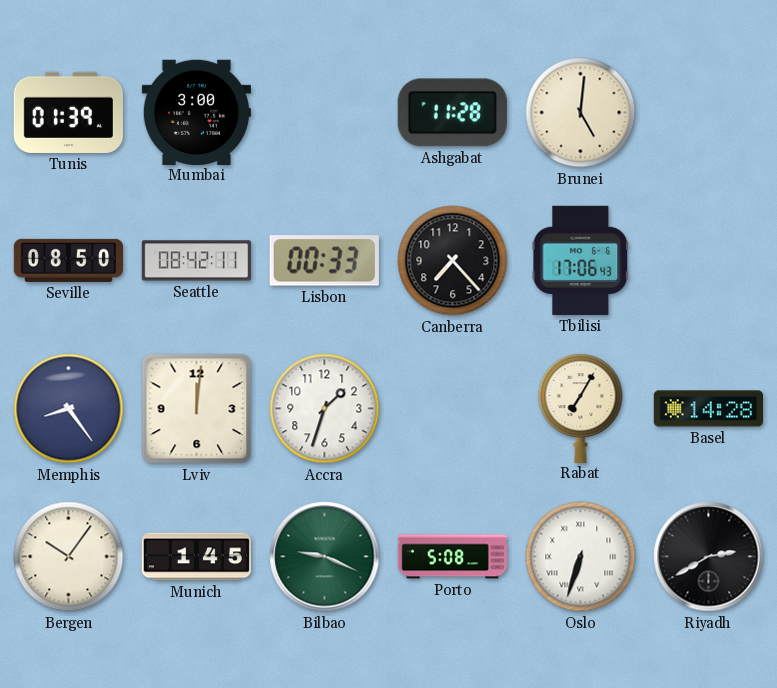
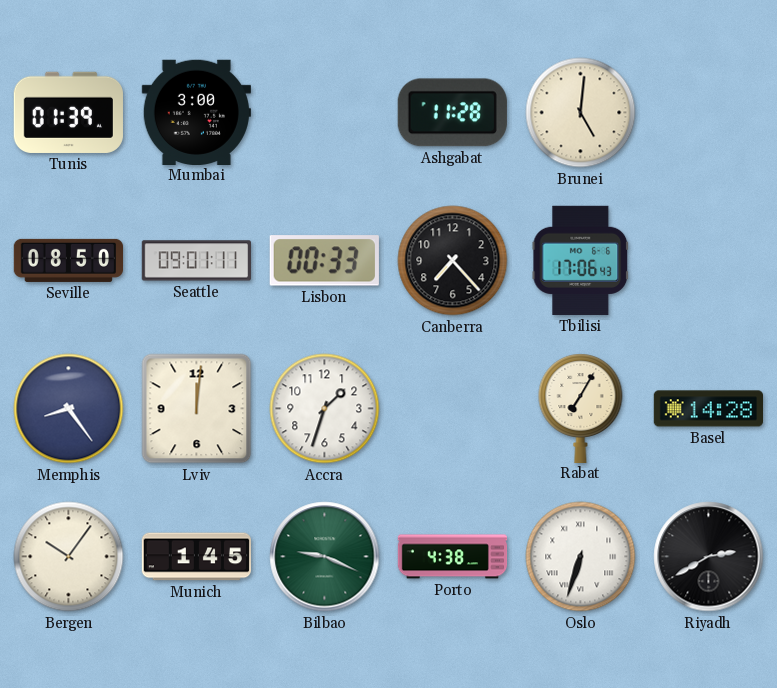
Seattle: 08:42 -> 09:01
Porto: 5:08 -> 4:38
